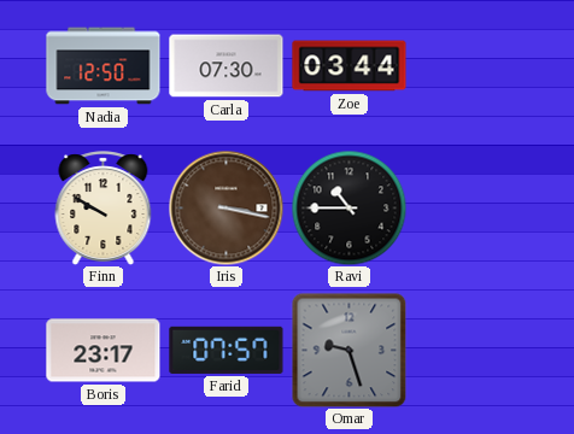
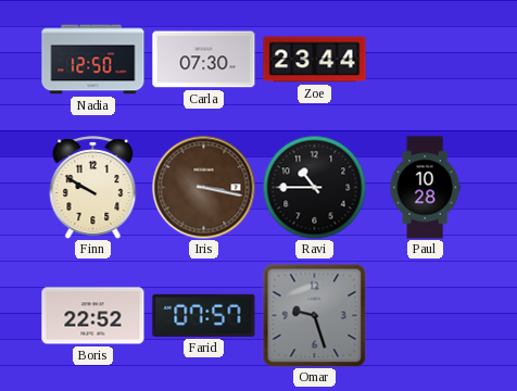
Zoe: 03:44 -> 23:44
Paul: none -> 10:28
Boris: 23:17 -> 22:52
